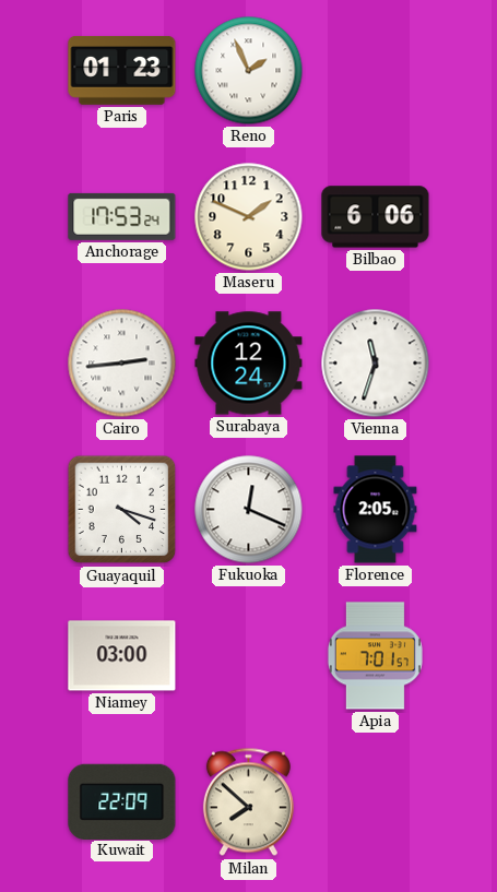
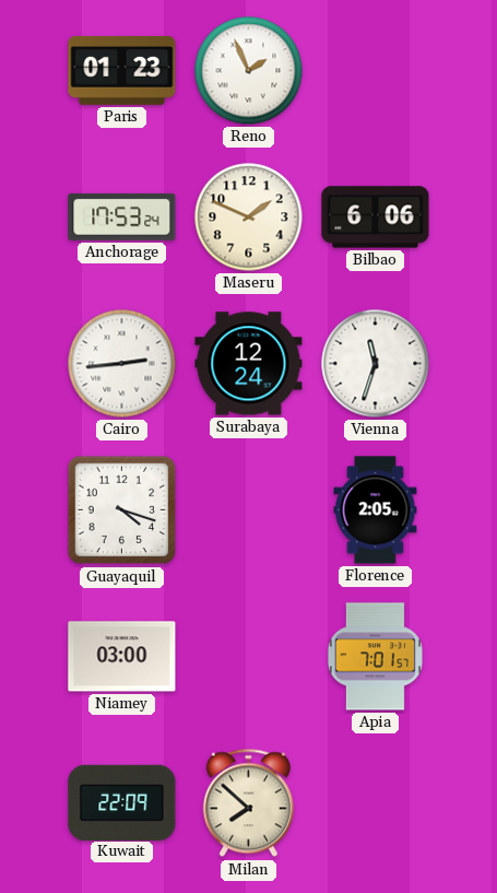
Fukuoka: 12:19 -> none
